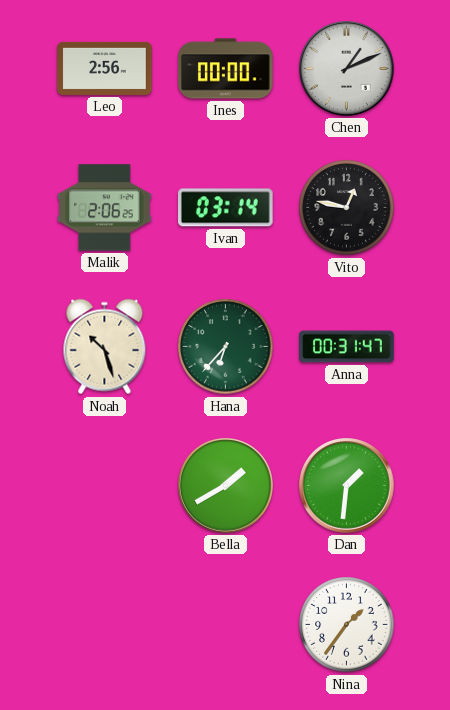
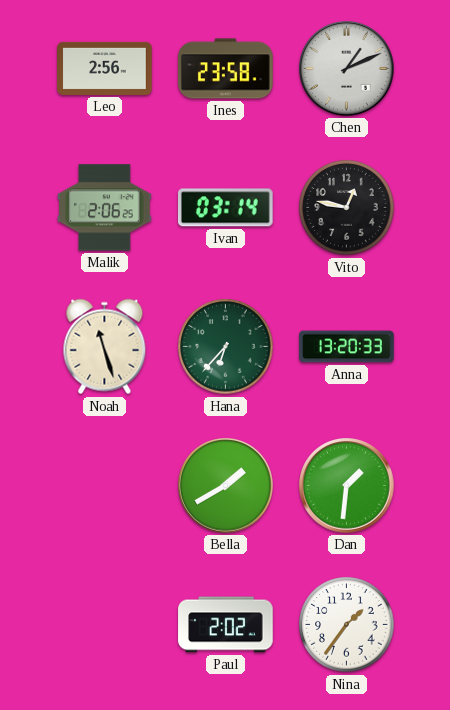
Ines: 00:00 -> 23:58
Noah: 10:27 -> 11:27
Anna: 00:31 -> 13:20
Paul: none -> 2:02
